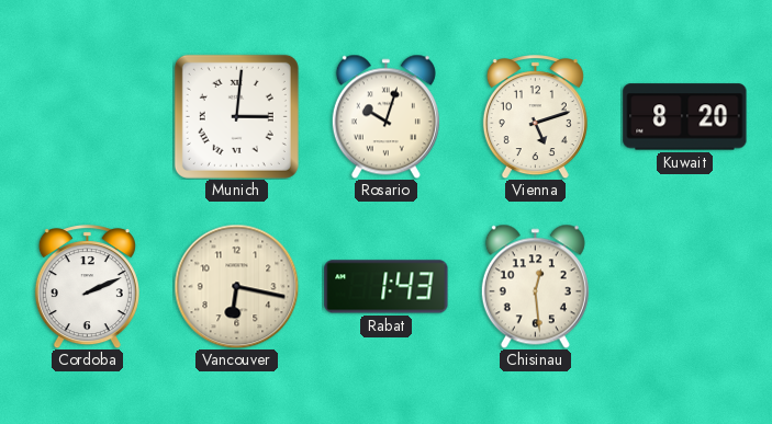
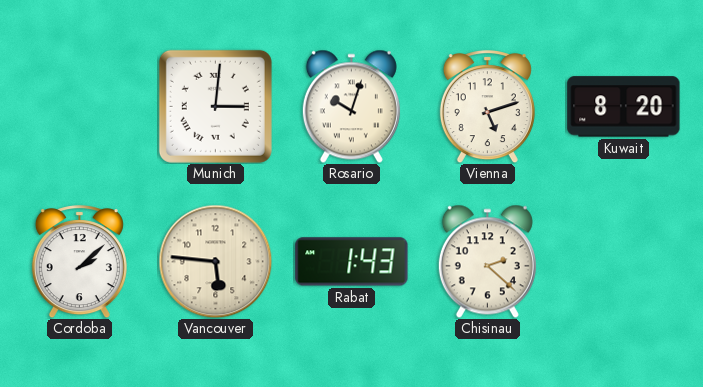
Cordoba: 2:11 -> 2:08
Vancouver: 6:17 -> 5:46
Chisinau: 12:29 -> 2:22
